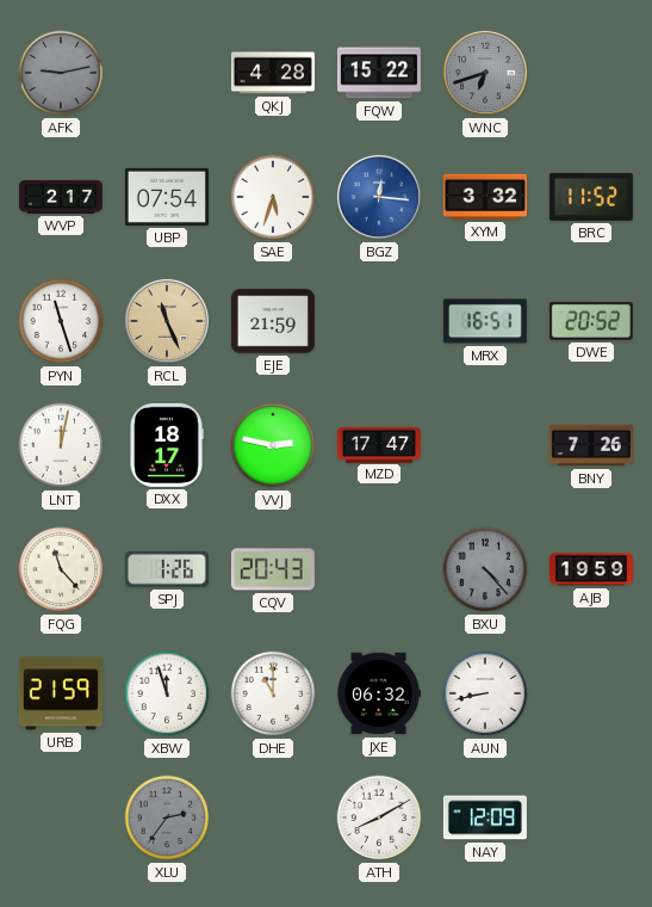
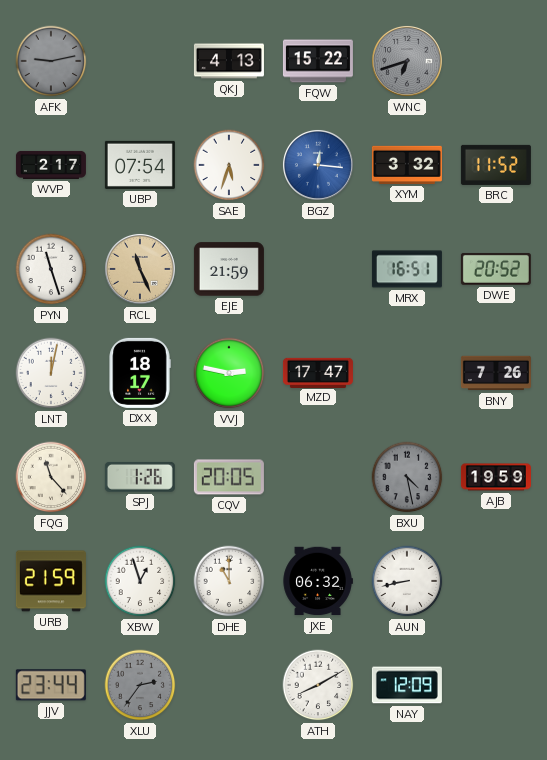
QKJ: 4:28 -> 4:13
CQV: 20:43 -> 20:05
BXU: 4:23 -> 4:28
XBW: 11:57 -> 12:57
JJV: none -> 23:44
